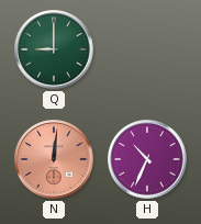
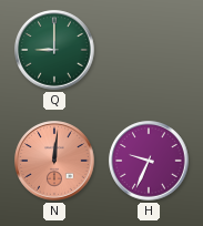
H: 10:34 -> 9:34
